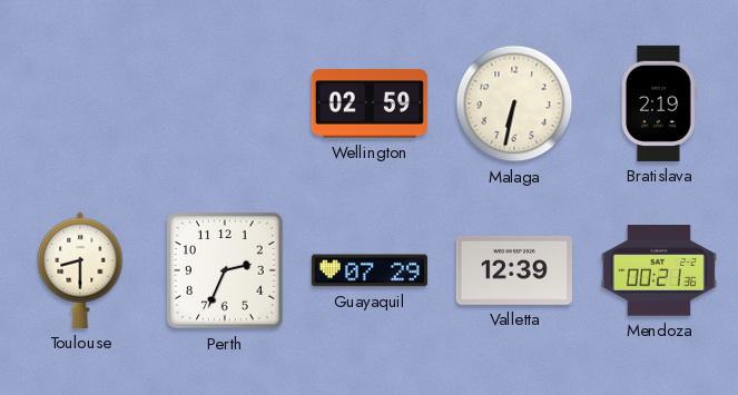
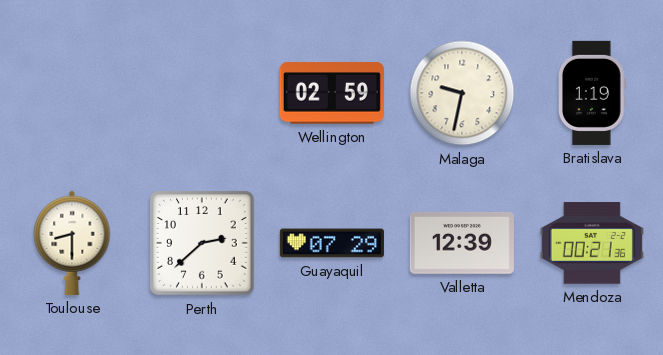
Malaga: 6:32 -> 9:32
Bratislava: 2:19 -> 1:19
Perth: 2:34 -> 2:38
